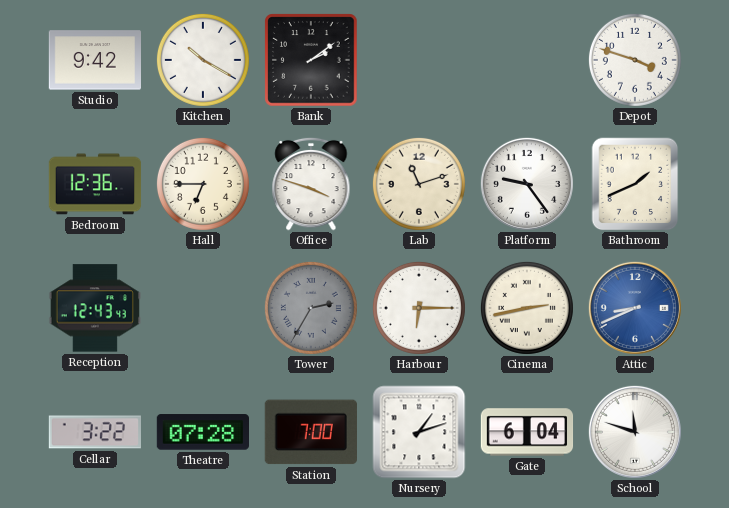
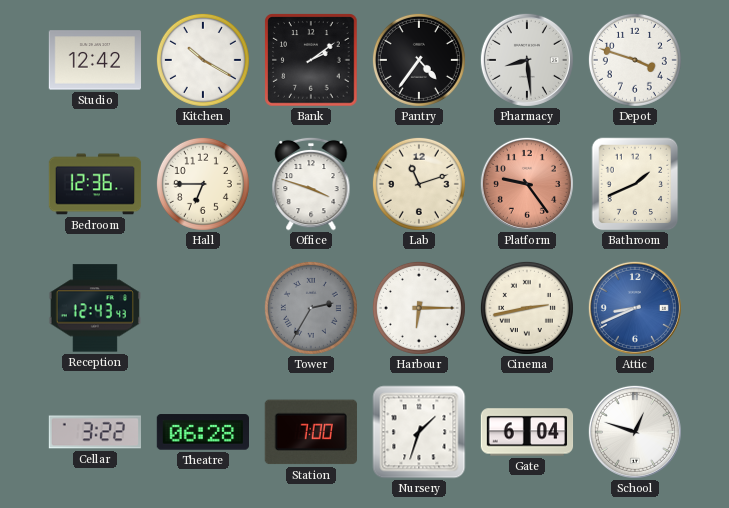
Studio: 9:42 -> 12:42
Pantry: none -> 4:36
Pharmacy: none -> 8:29
Platform dial: white -> salmon
Theatre: 07:28 -> 06:28
Nursery: 1:12 -> 1:33
School: 11:48 -> 12:48
